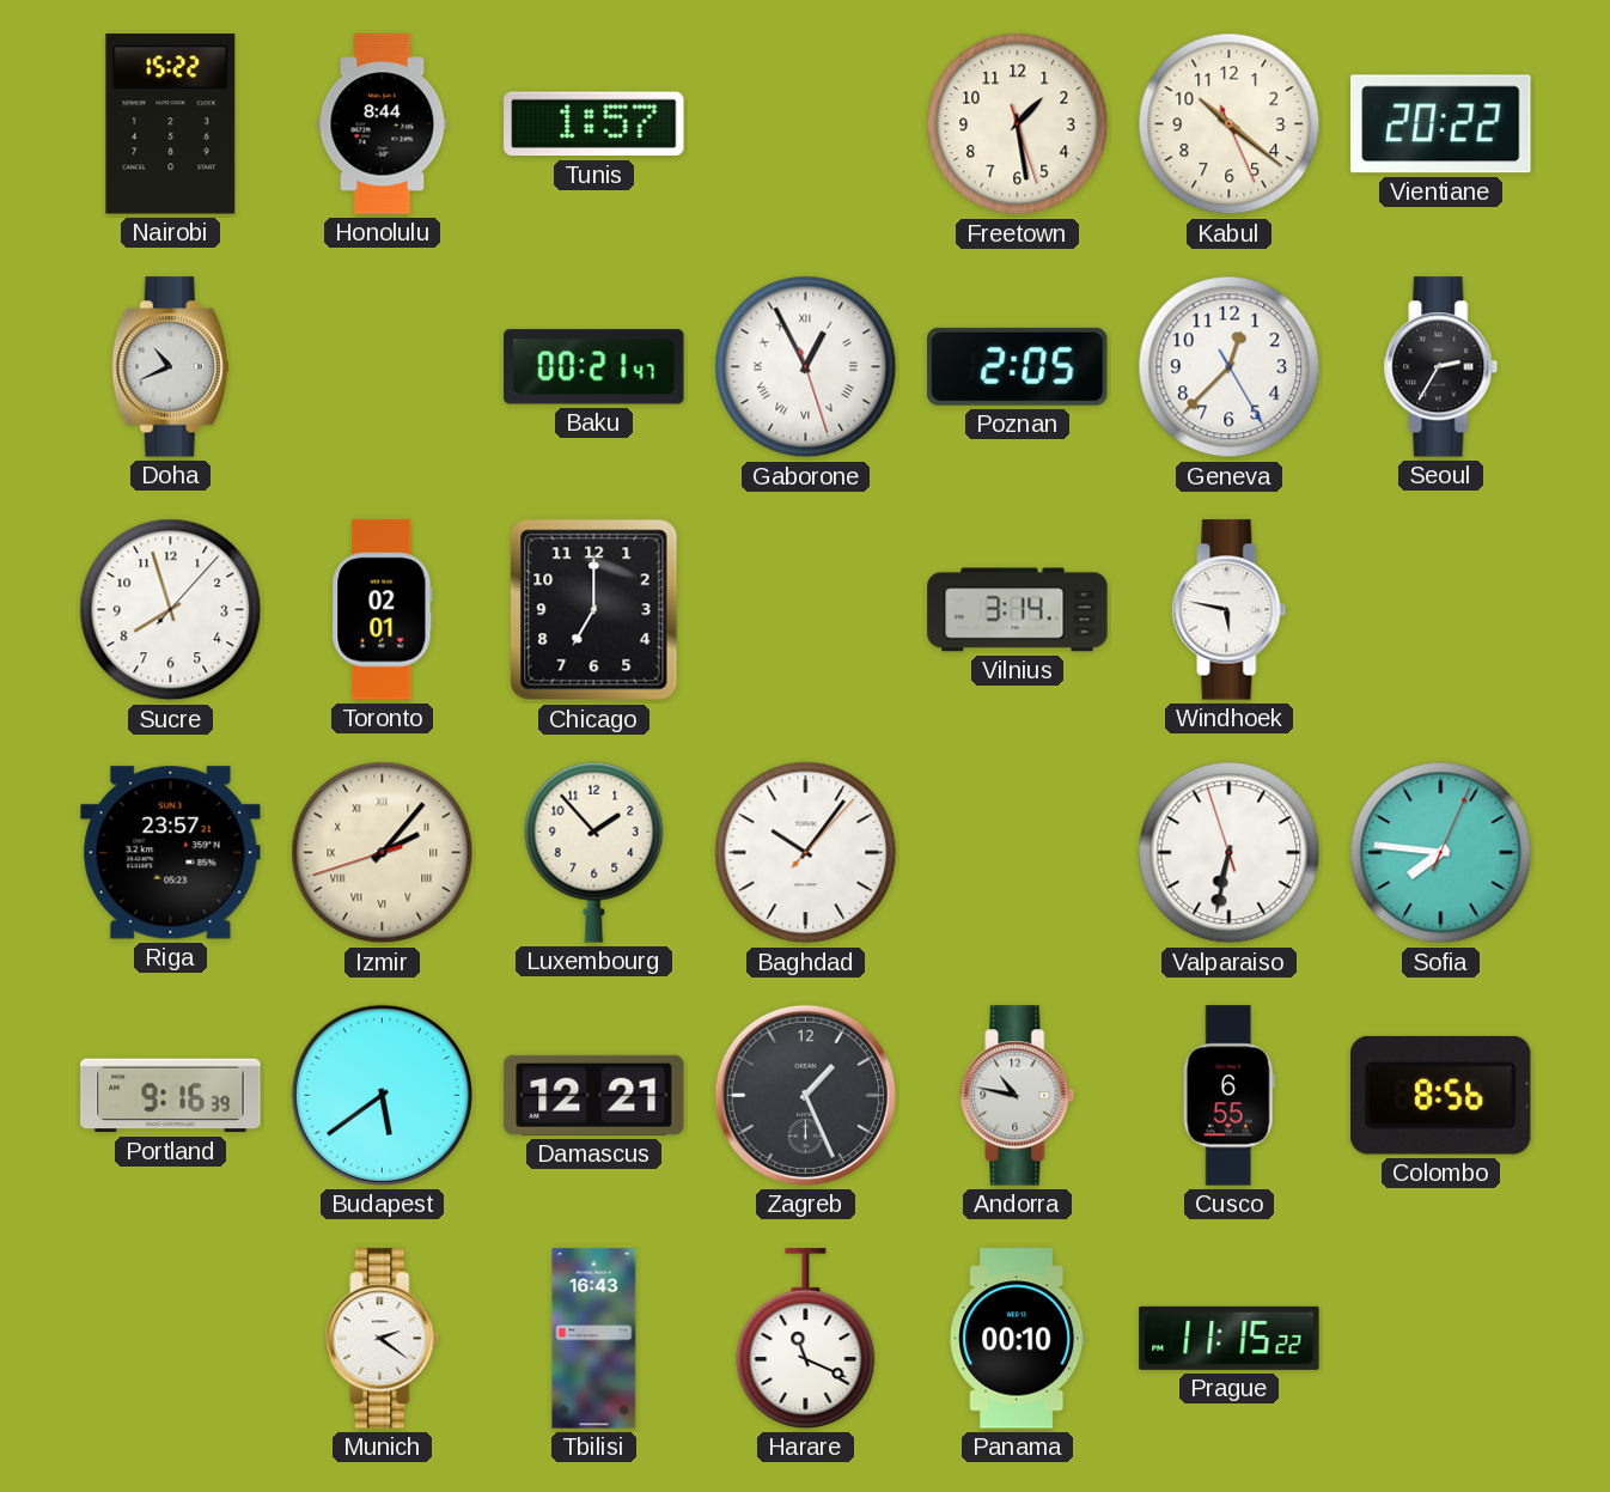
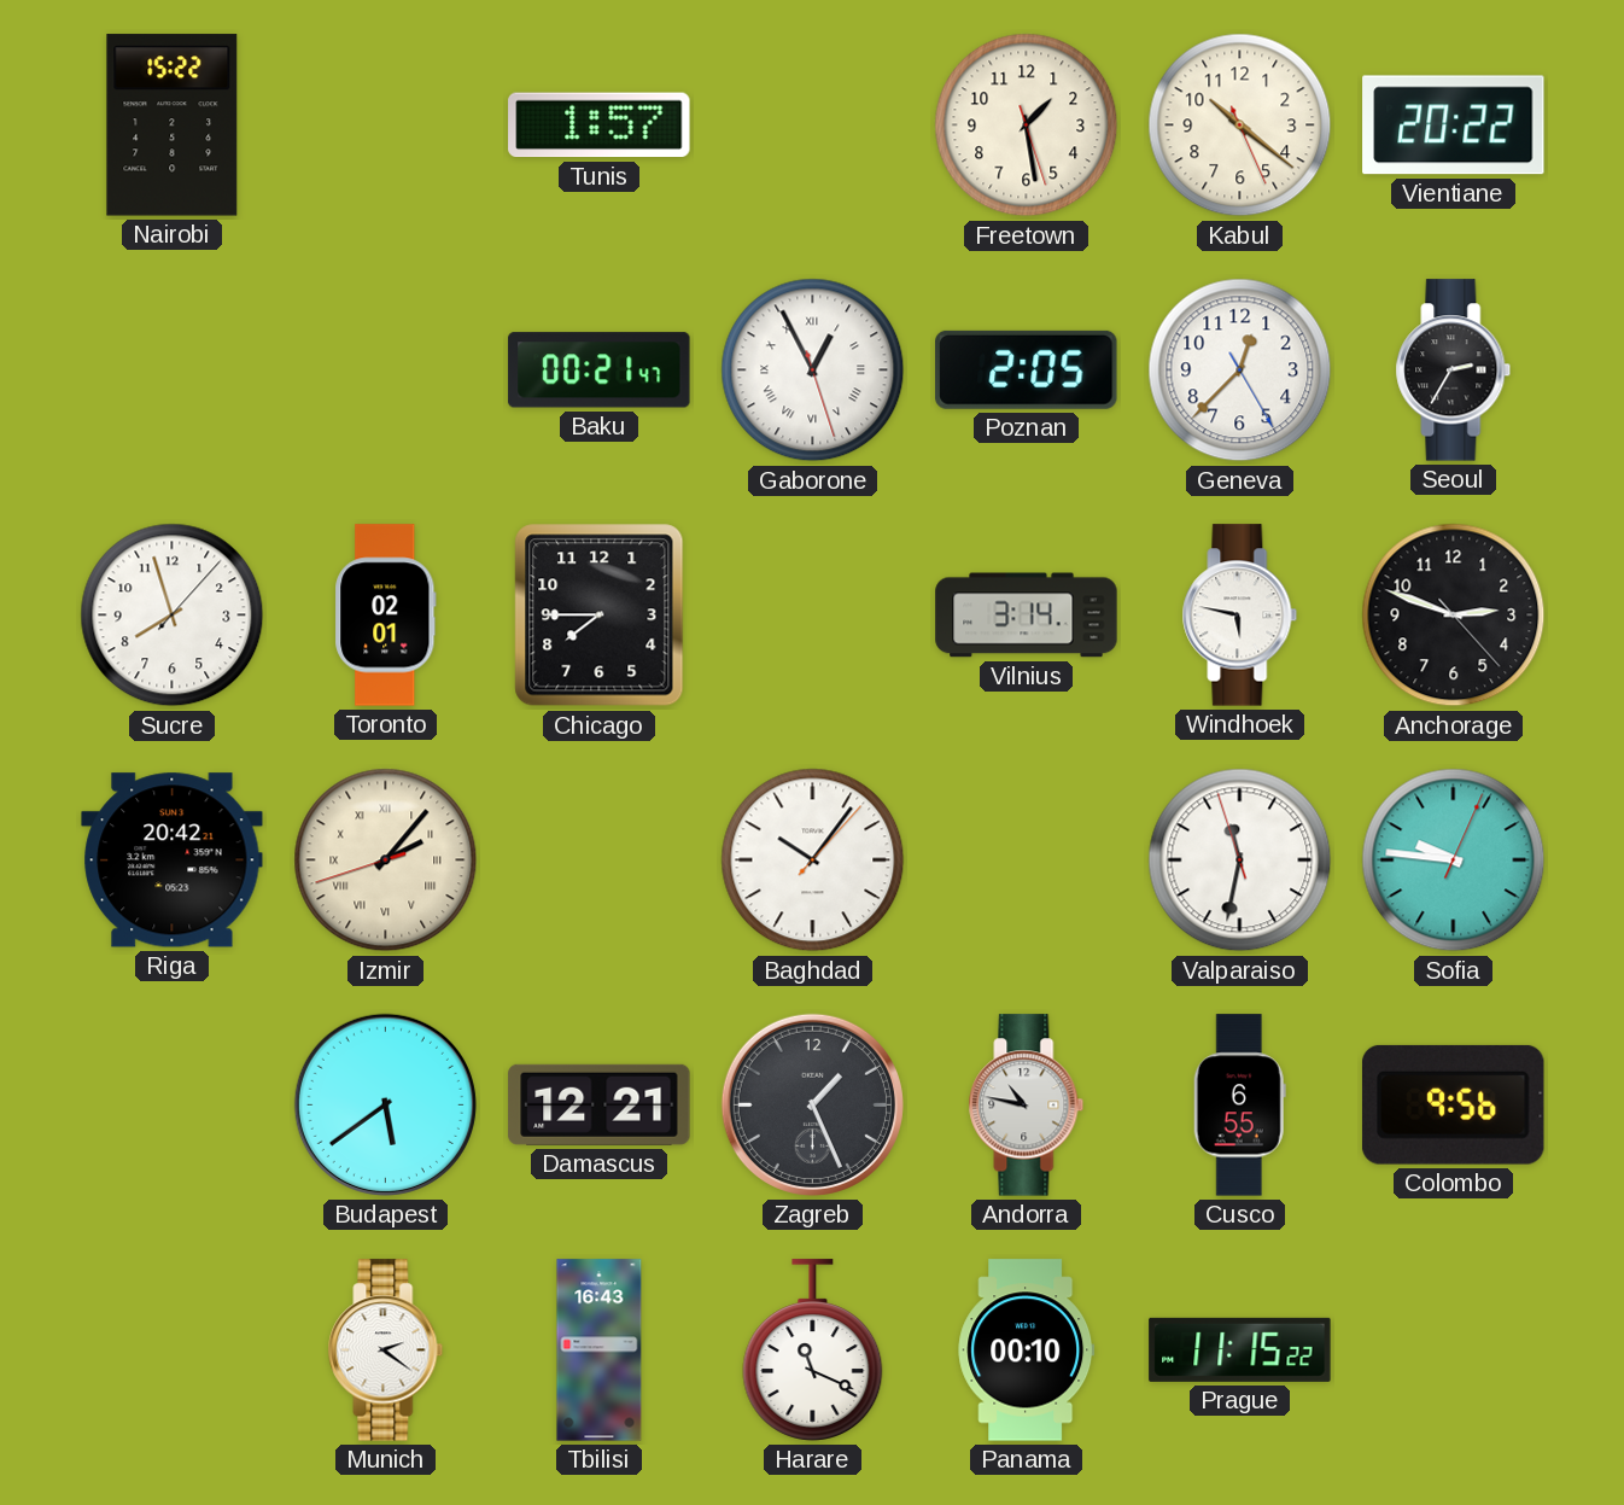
Honolulu: 8:44 -> none
Doha: 10:41 -> none
Chicago: 7:00 -> 7:45
Anchorage: none -> 2:48
Riga: 23:57 -> 20:42
Luxembourg: 1:53 -> none
Valparaiso: 6:31 -> 11:31
Sofia: 7:46 -> 9:46
Portland: 9:16 -> none
Colombo: 8:56 -> 9:56
